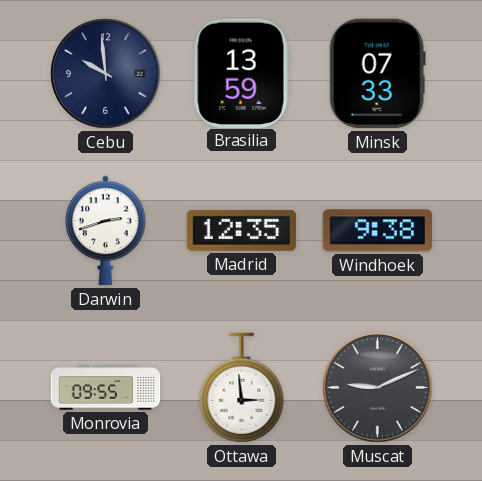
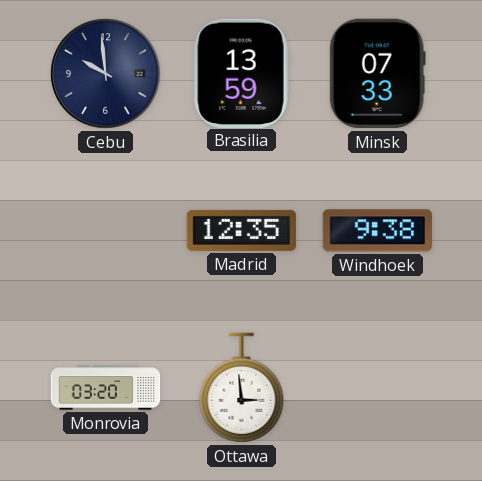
Darwin: 2:42 -> none
Monrovia: 09:55 -> 03:20
Muscat: 9:11 -> none
